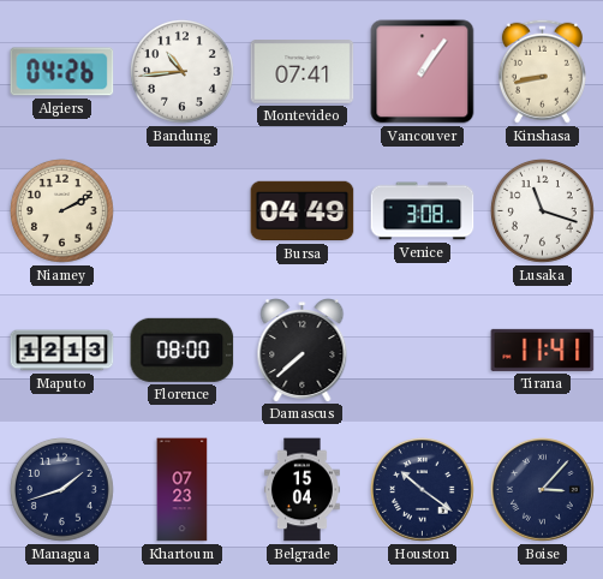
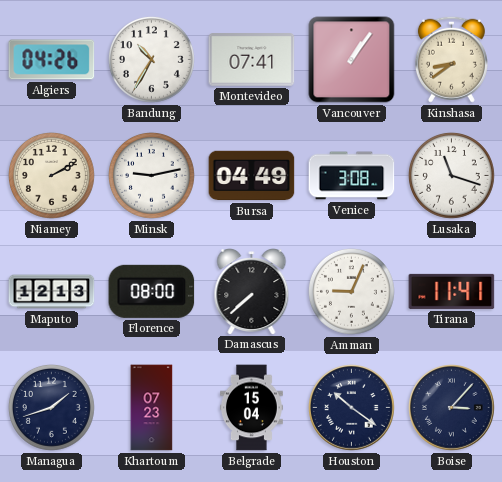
Bandung: 10:44 -> 10:35
Kinshasa: 8:43 -> 8:39
Minsk: none -> 9:13
Amman: none -> 9:04
